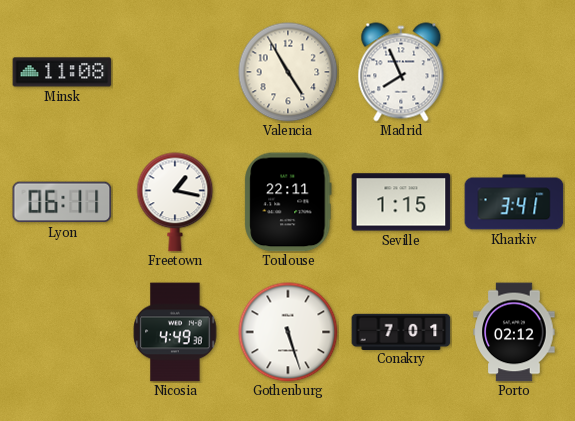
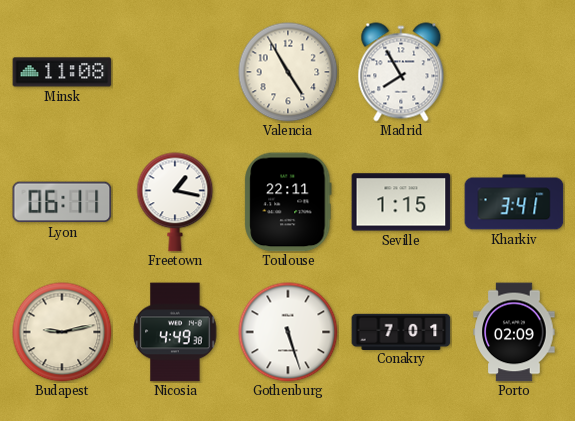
Madrid: 7:56 -> 7:55
Budapest: none -> 9:13
Porto: 02:12 -> 02:09
